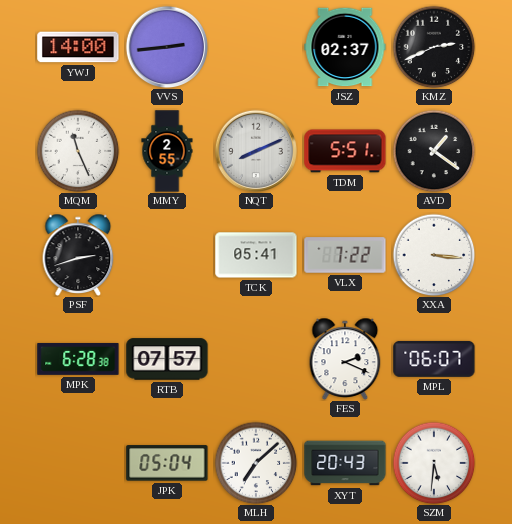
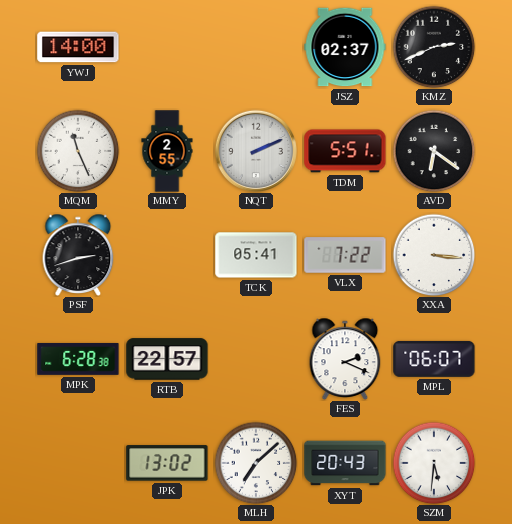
VVS: 2:44 -> none
NQT: 8:11 -> 2:11
AVD: 1:21 -> 6:21
RTB: 07:57 -> 22:57
JPK: 05:04 -> 13:02
